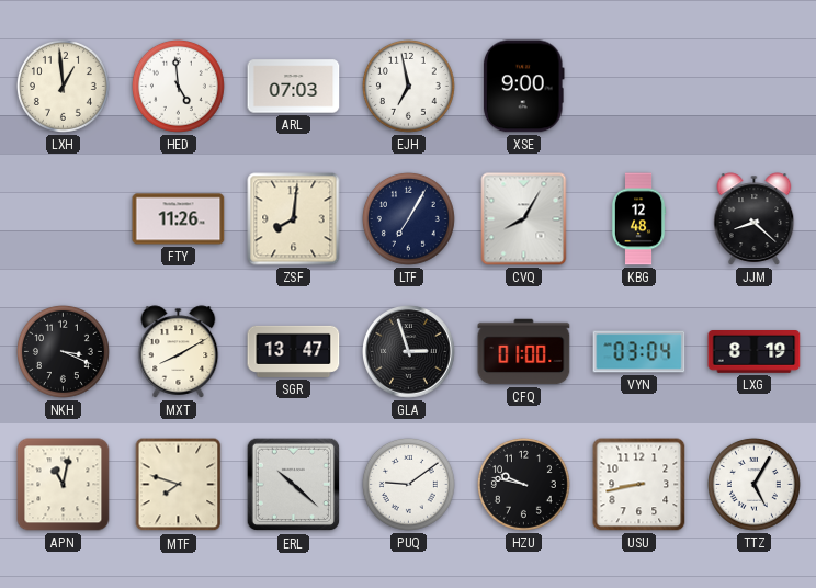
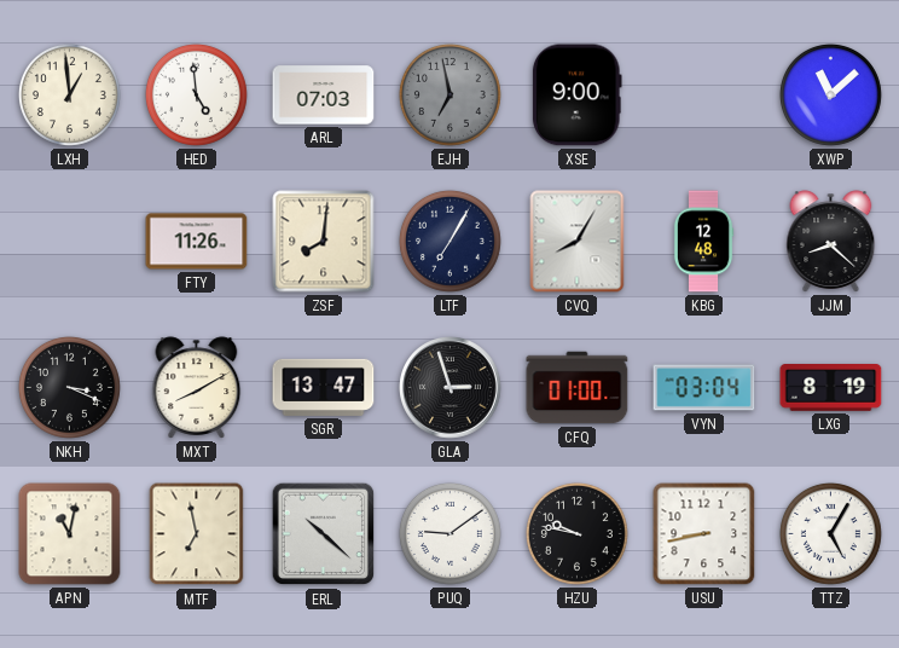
EJH dial: white -> grey
XWP: none -> 11:08
MTF: 7:48 -> 6:58
